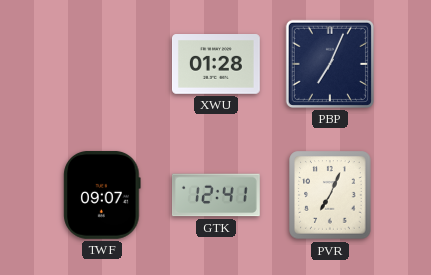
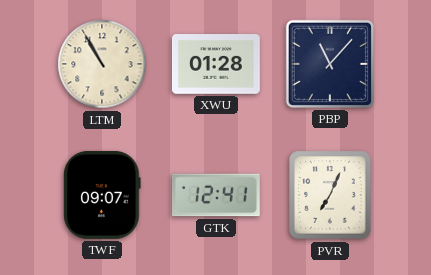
LTM: none -> 10:55
PBP: 7:04 -> 11:07
